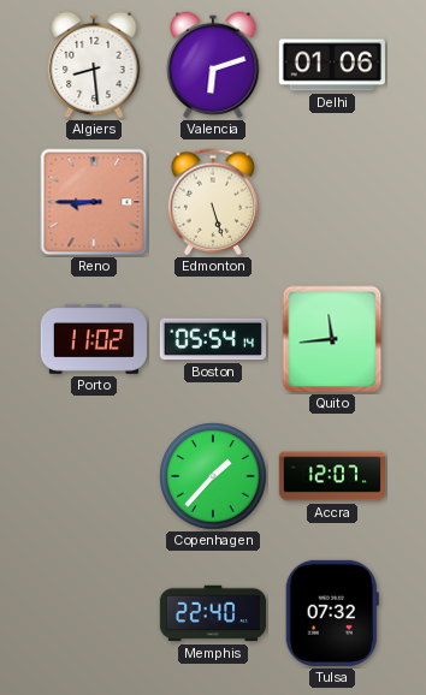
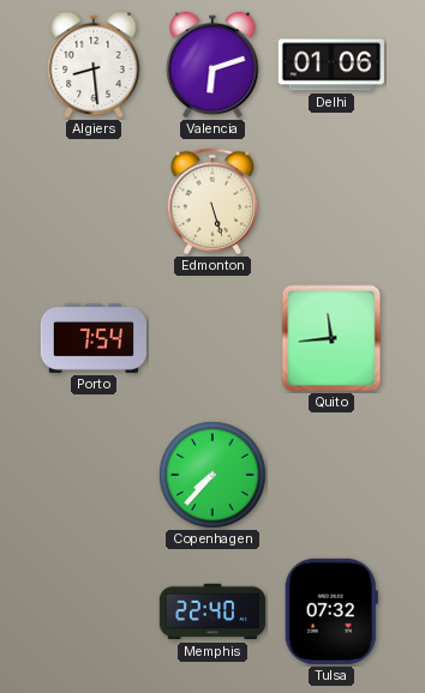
Reno: 8:45 -> none
Porto: 11:02 -> 7:54
Boston: 05:54 -> none
Copenhagen: 1:37 -> 7:37
Accra: 12:07 -> none
